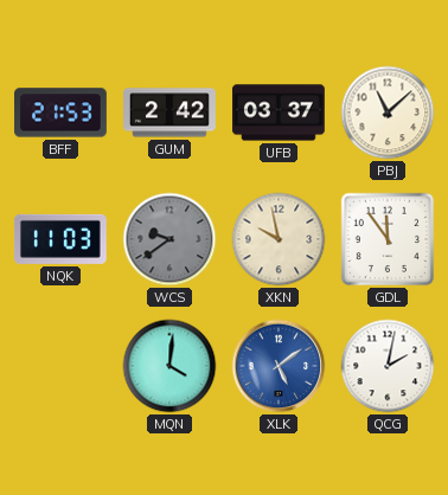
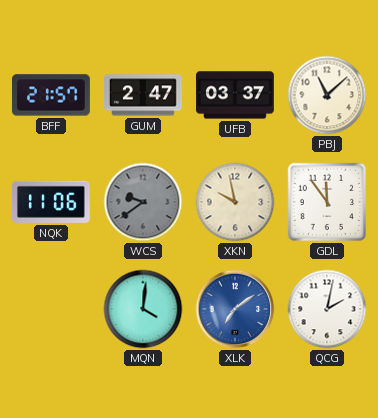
BFF: 21:53 -> 21:57
GUM: 2:42 -> 2:47
NQK: 11:03 -> 11:06
XLK: 5:09 -> 7:09
